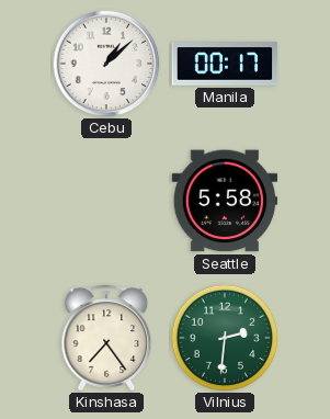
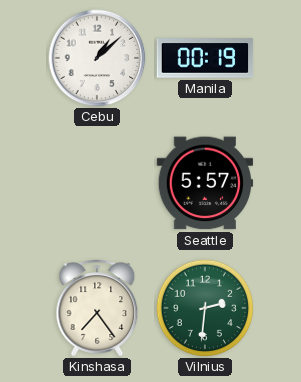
Manila: 00:17 -> 00:19
Seattle: 5:58 -> 5:57
